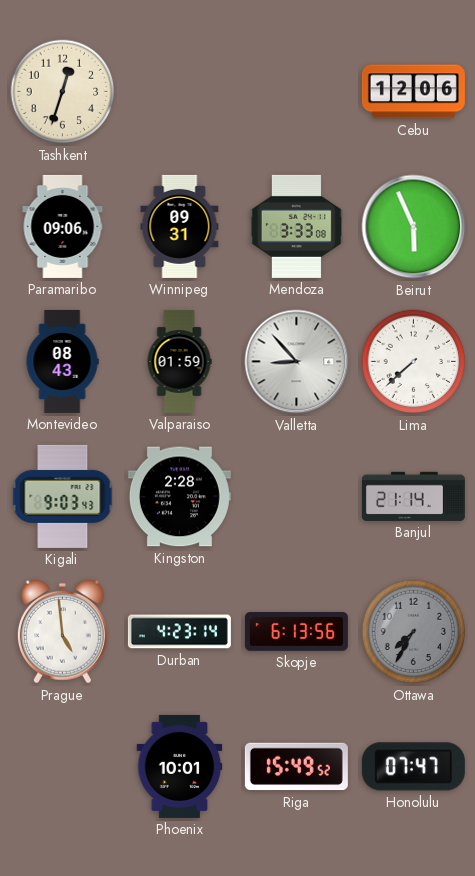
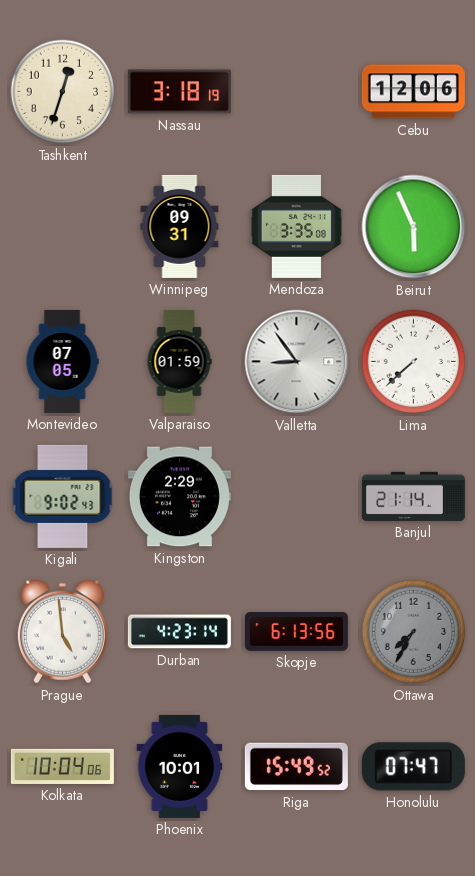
Nassau: none -> 3:18
Paramaribo: 09:06 -> none
Mendoza: 3:33 -> 3:35
Montevideo: 08:43 -> 07:05
Valletta: 8:53 -> 8:54
Kigali: 9:03 -> 9:02
Kingston: 2:28 -> 2:29
Kolkata: none -> 10:04
